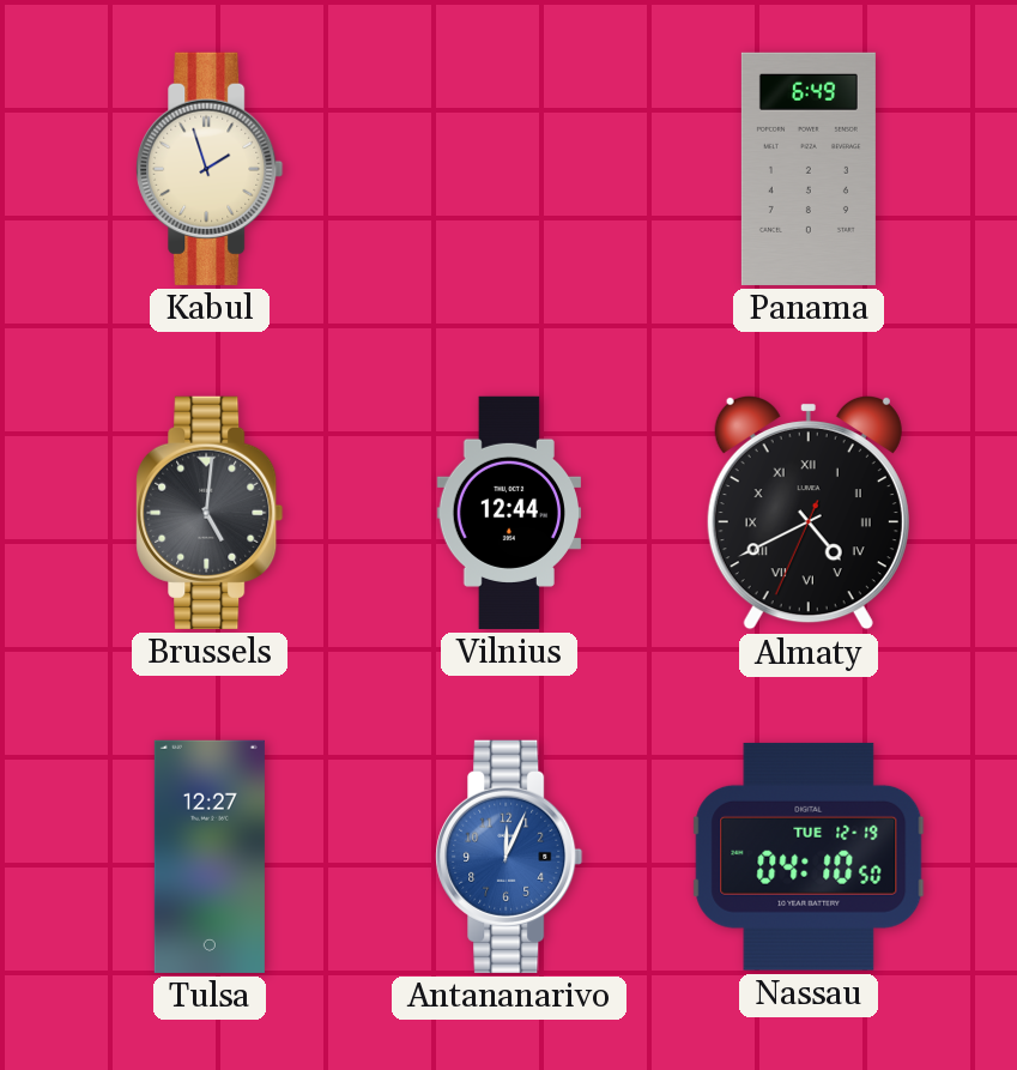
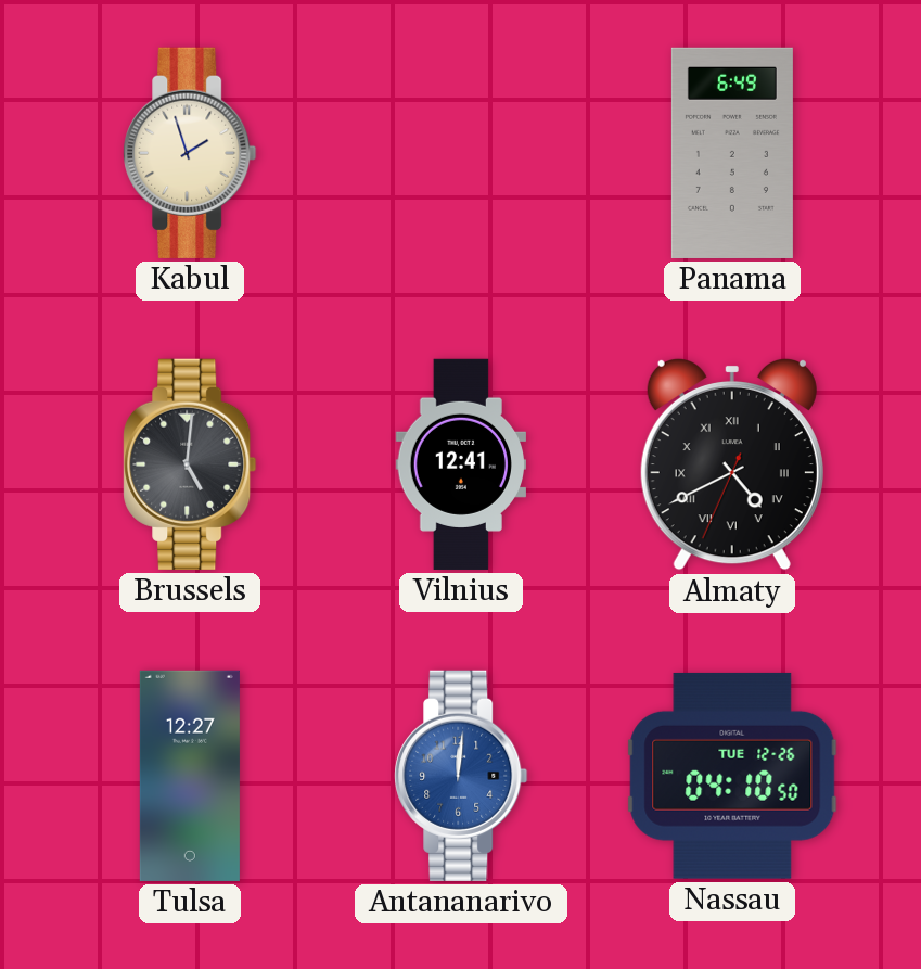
Vilnius: 12:44 -> 12:41
Antananarivo: 12:04 -> 12:01
Nassau date: TUE 12-19 -> TUE 12-26
